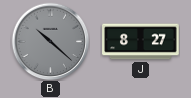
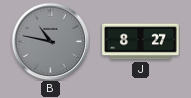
B: 10:22 -> 10:47
